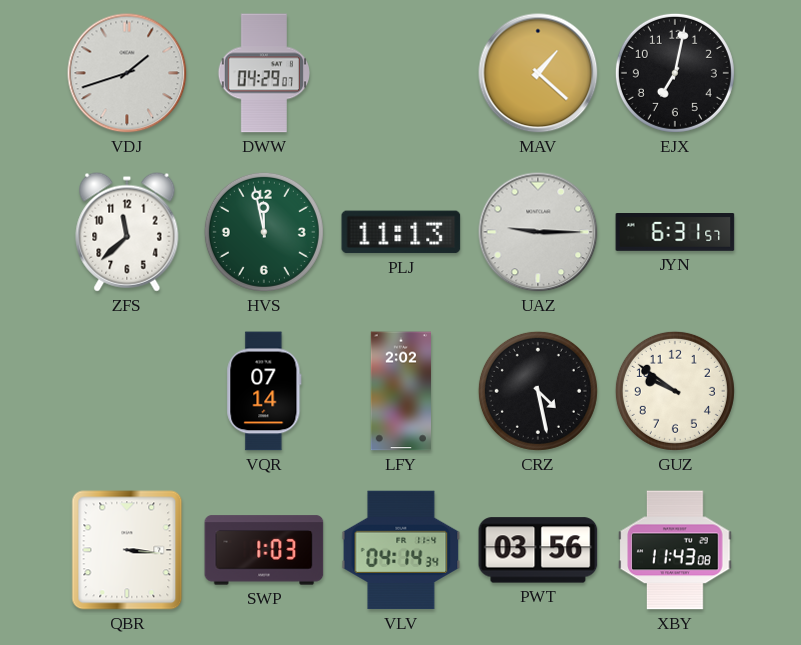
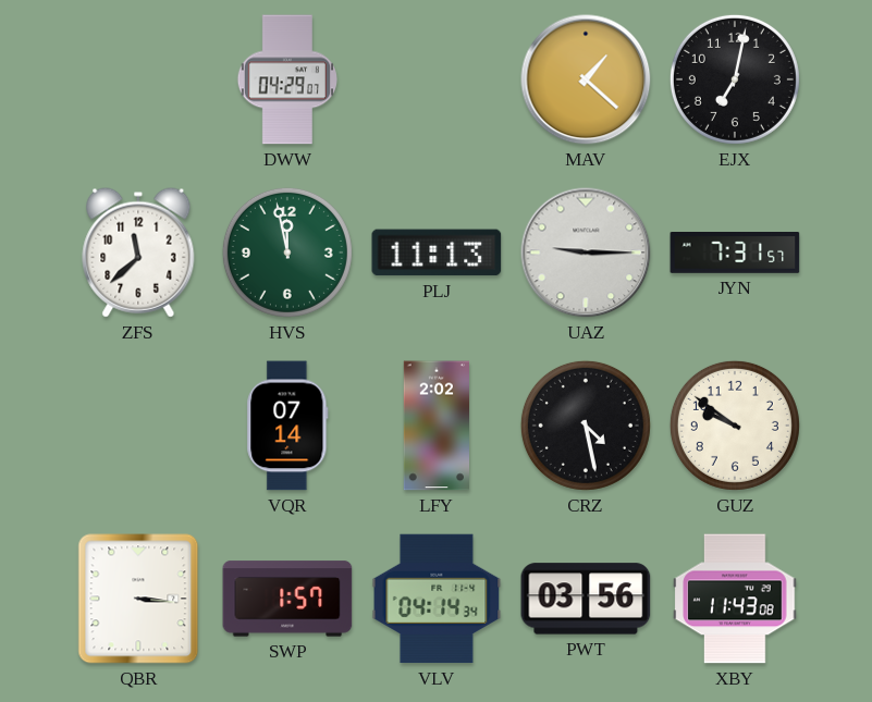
VDJ: 1:42 -> none
JYN: 6:31 -> 7:31
SWP: 1:03 -> 1:57
